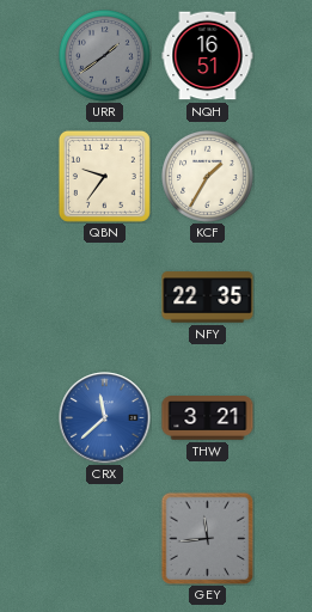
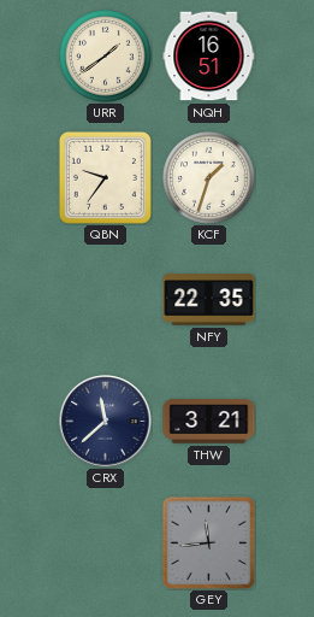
URR dial: grey -> cream
KCF: 1:35 -> 1:33
CRX dial: blue -> navy
